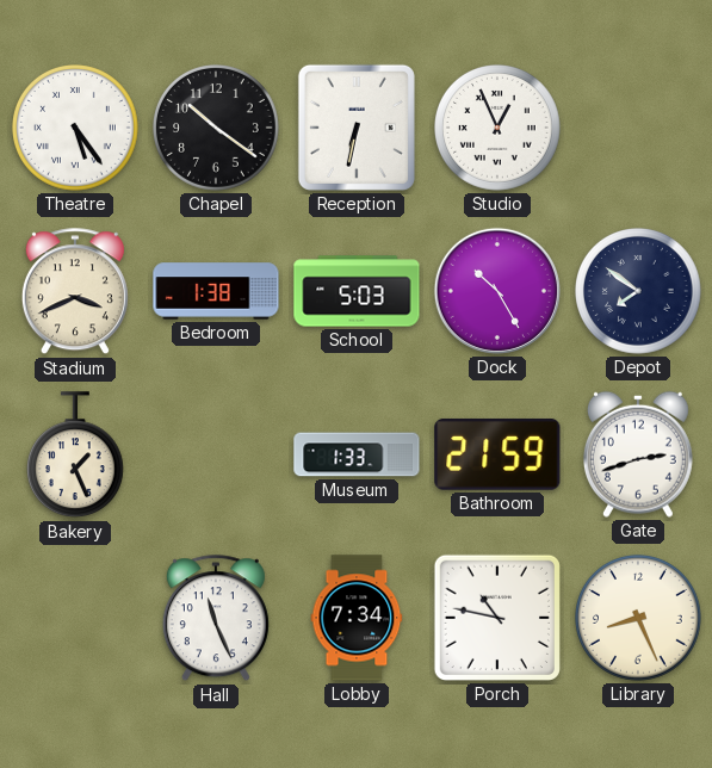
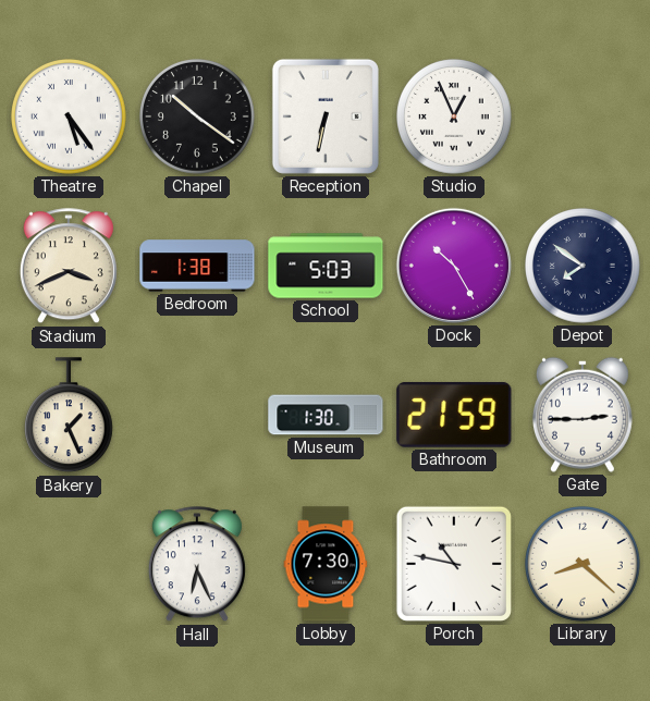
Museum: 1:33 -> 1:30
Gate: 2:42 -> 2:45
Hall: 11:26 -> 6:26
Lobby: 7:34 -> 7:30
Library: 8:26 -> 8:22
